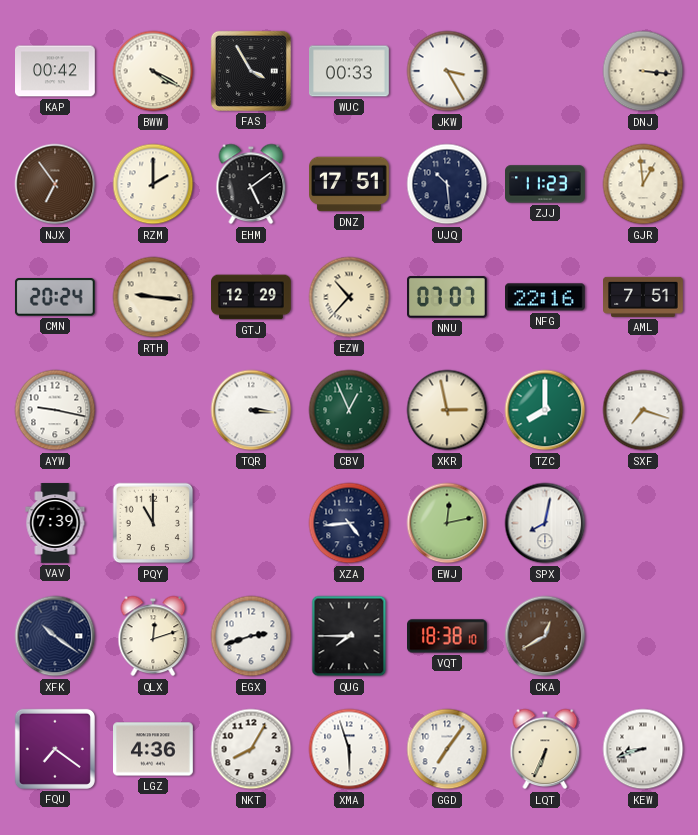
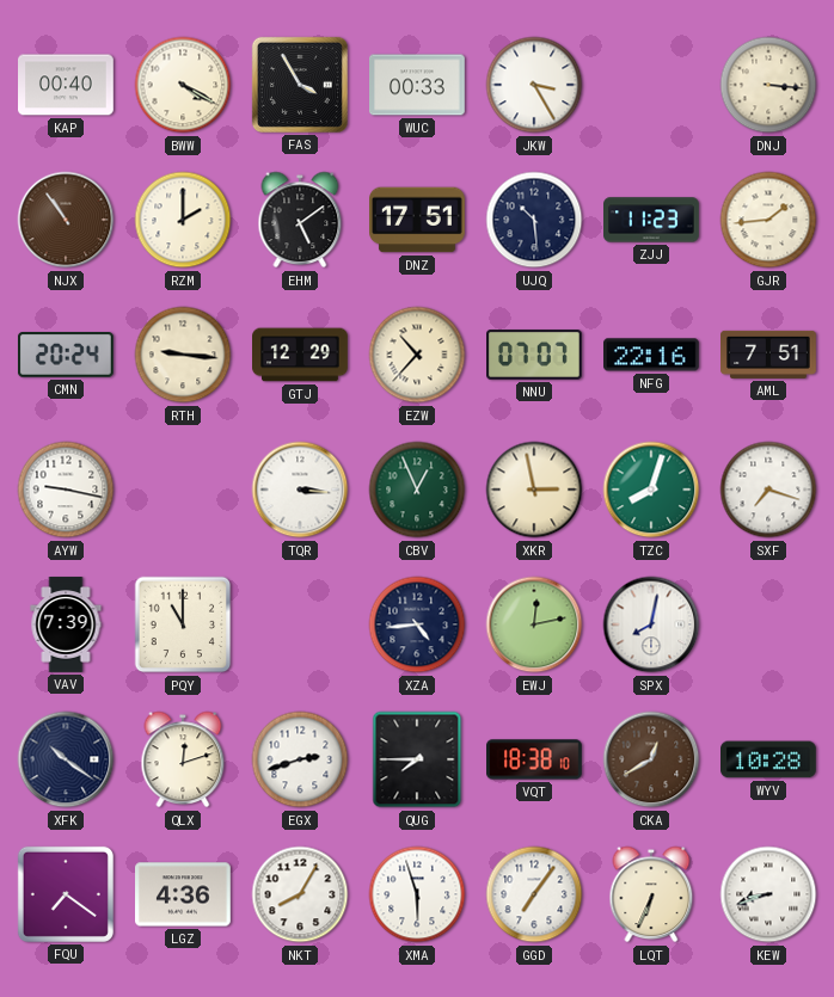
KAP: 00:42 -> 00:40
NJX: 6:54 -> 10:54
GJR: 12:59 -> 1:44
TZC: 8:00 -> 8:03
WYV: none -> 10:28
